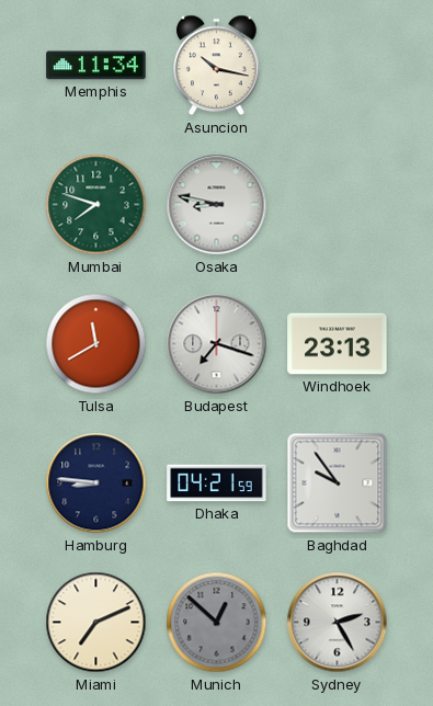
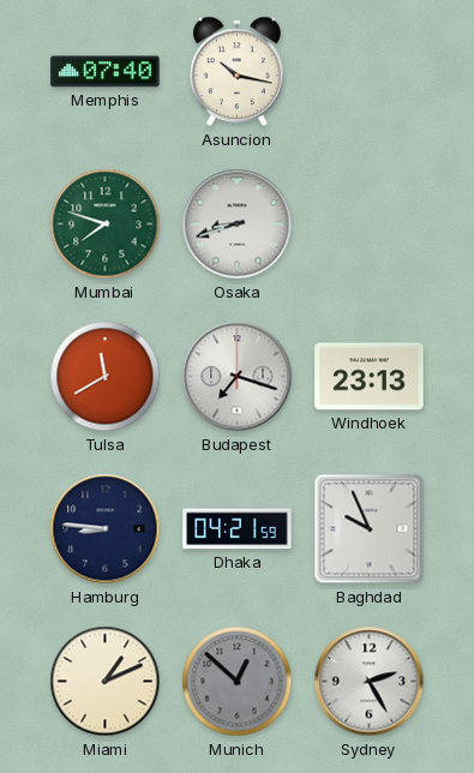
Memphis: 11:34 -> 07:40
Osaka: 8:47 -> 8:42
Baghdad: 9:54 -> 9:56
Miami: 7:11 -> 1:11
